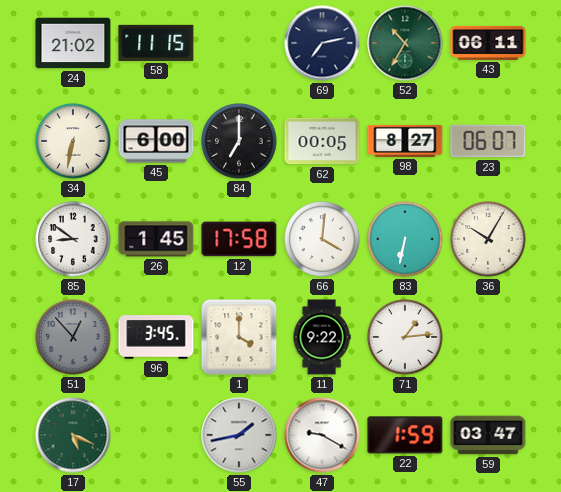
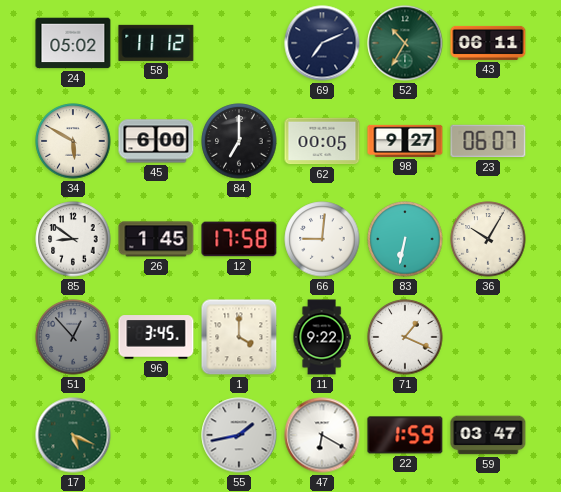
24: 21:02 -> 05:02
58: 11:15 -> 11:12
69: 7:13 -> 7:11
34: 6:32 -> 5:50
98: 8:27 -> 9:27
66: 4:01 -> 9:01
71: 1:14 -> 1:19
47: 9:20 -> 6:20
